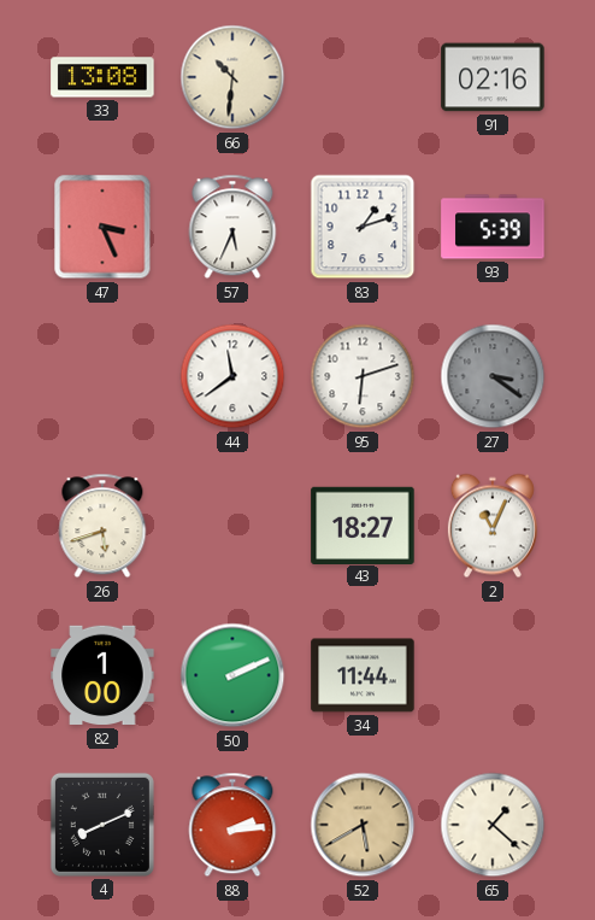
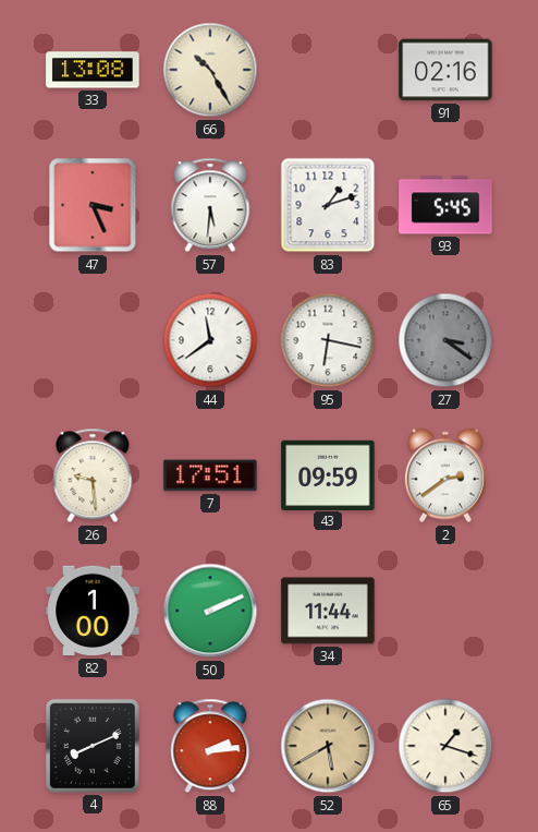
66: 10:31 -> 10:25
57: 5:34 -> 5:31
93: 5:39 -> 5:45
95: 6:12 -> 6:17
26: 5:42 -> 9:29
7: none -> 17:51
43: 18:27 -> 09:59
2: 11:04 -> 2:39
65: 1:22 -> 1:18
